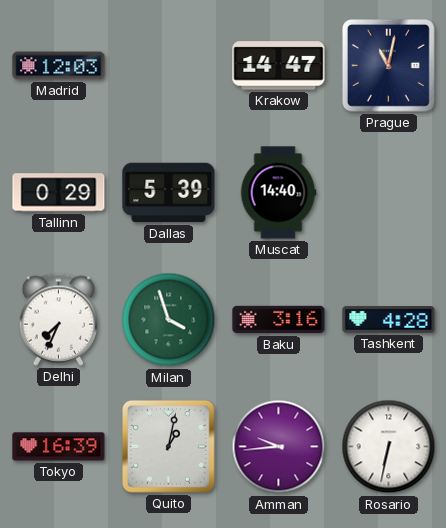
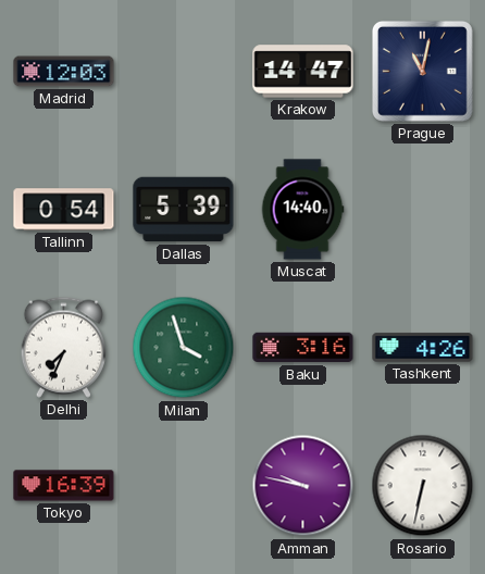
Tallinn: 0:29 -> 0:54
Tashkent: 4:28 -> 4:26
Quito: 1:02 -> none
Amman: 9:44 -> 9:47
